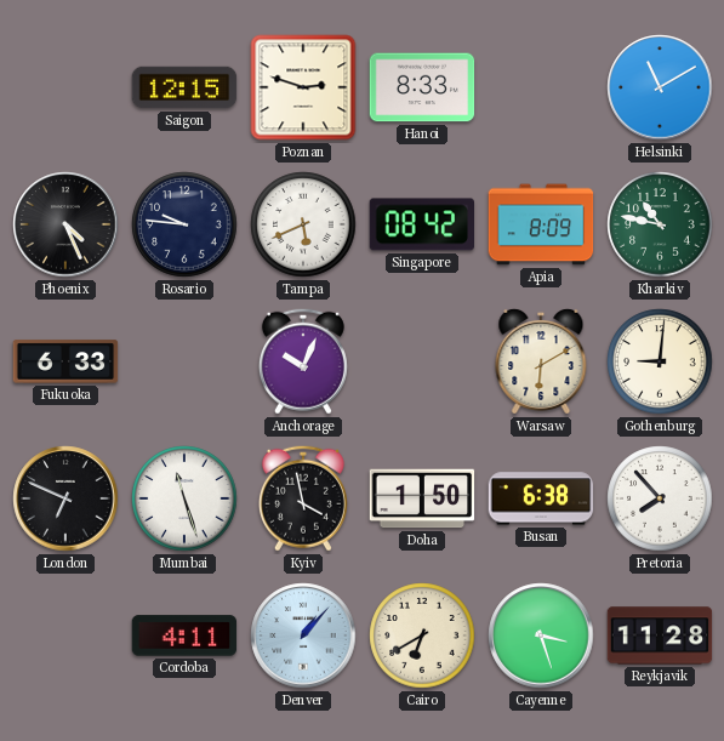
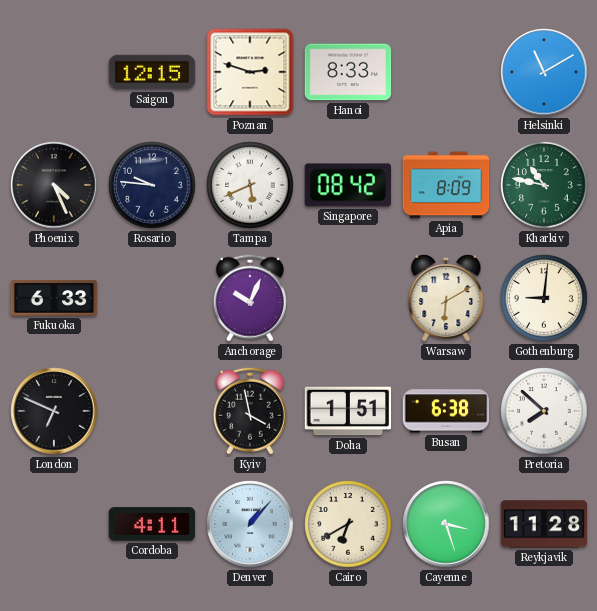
Mumbai: 11:27 -> none
Doha: 1:50 -> 1:51
Pretoria: 7:53 -> 7:52
